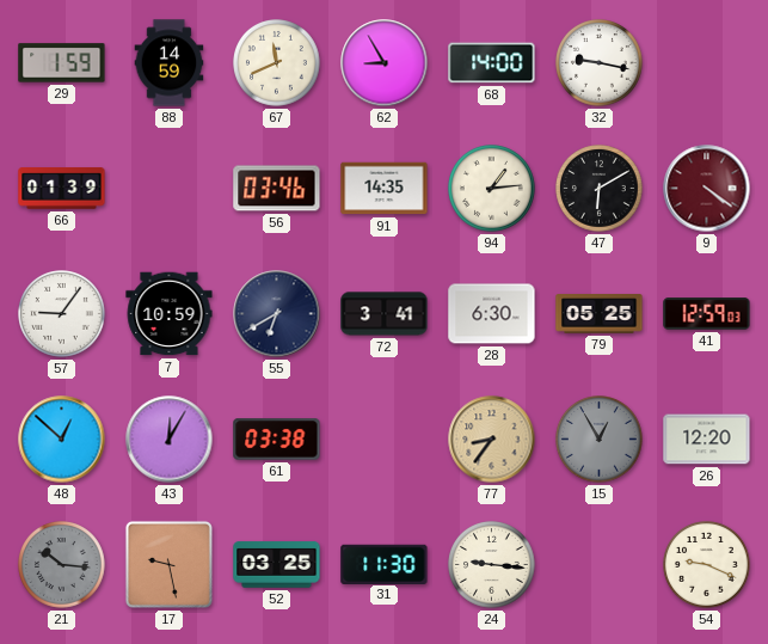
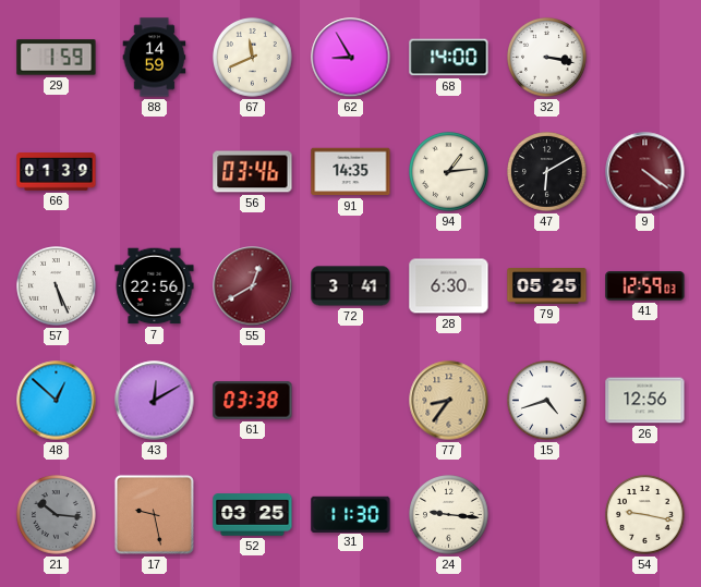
32: 9:17 -> 3:17
57: 9:06 -> 5:26
7: 10:59 -> 22:56
55: 6:40 -> 12:40
55 dial: navy -> burgundy
43: 12:05 -> 12:10
15: 12:55 -> 4:42
15 dial: grey -> white
26: 12:20 -> 12:56
54: 9:19 -> 9:17
